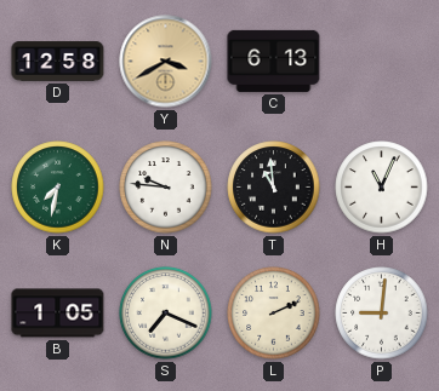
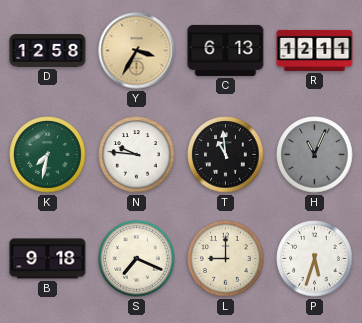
Y: 3:40 -> 3:35
R: none -> 12:11
H dial: white -> grey
B: 1:05 -> 9:18
L: 2:11 -> 9:00
P: 9:01 -> 5:33
